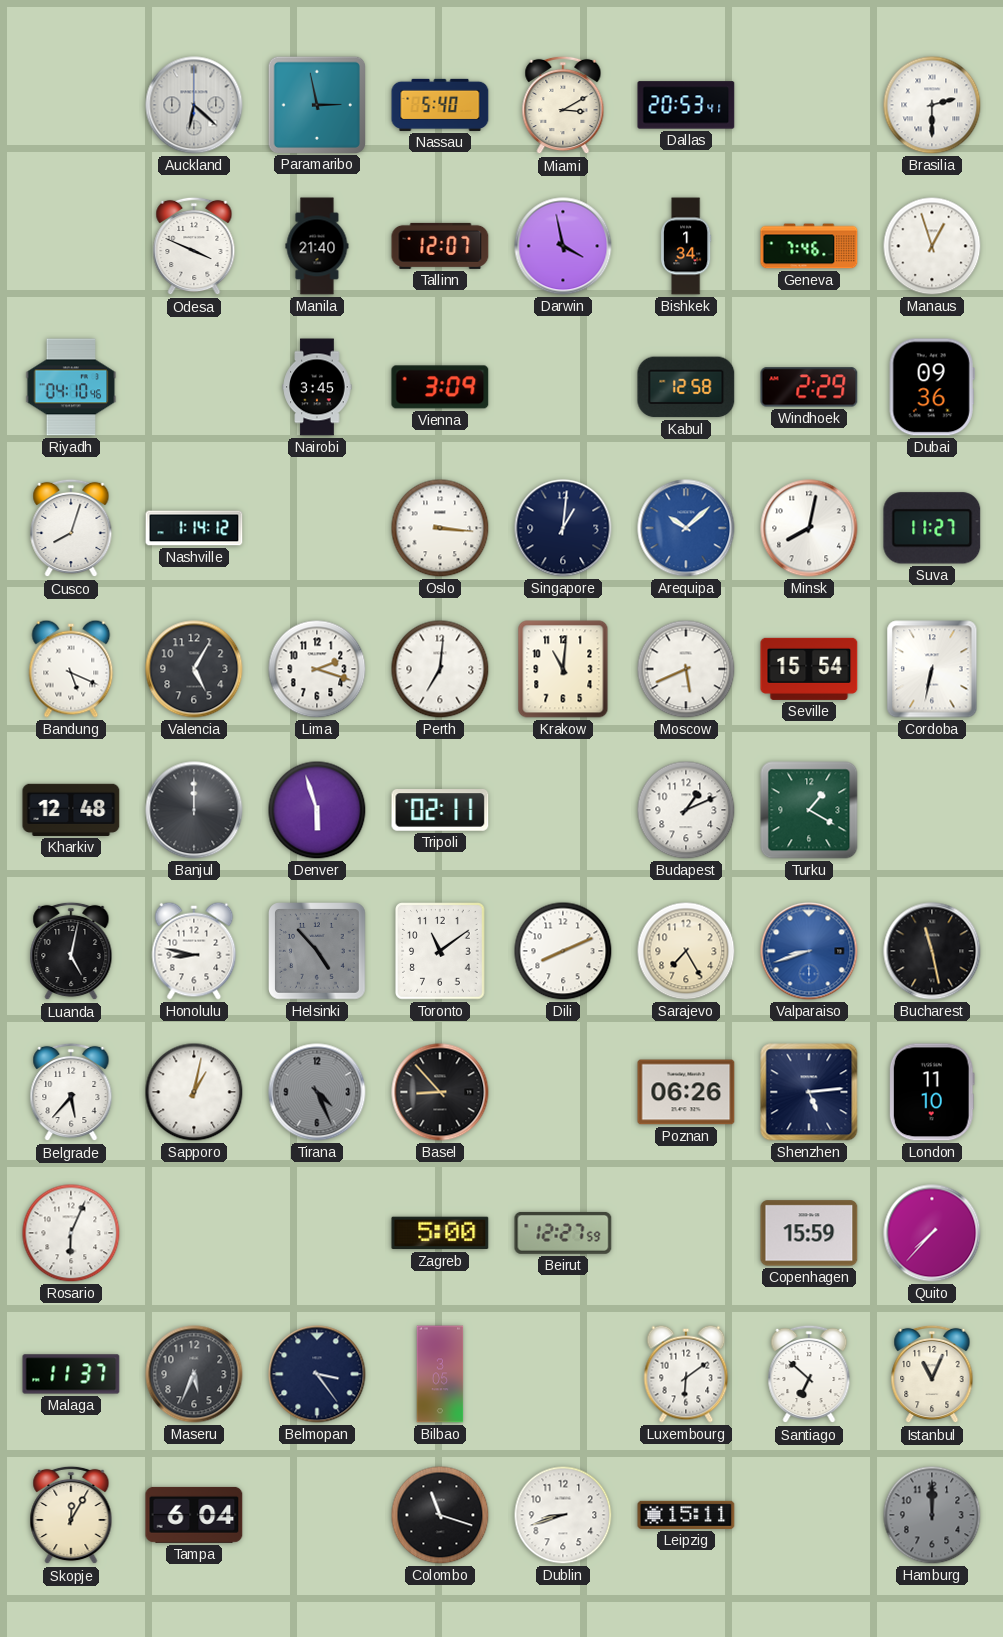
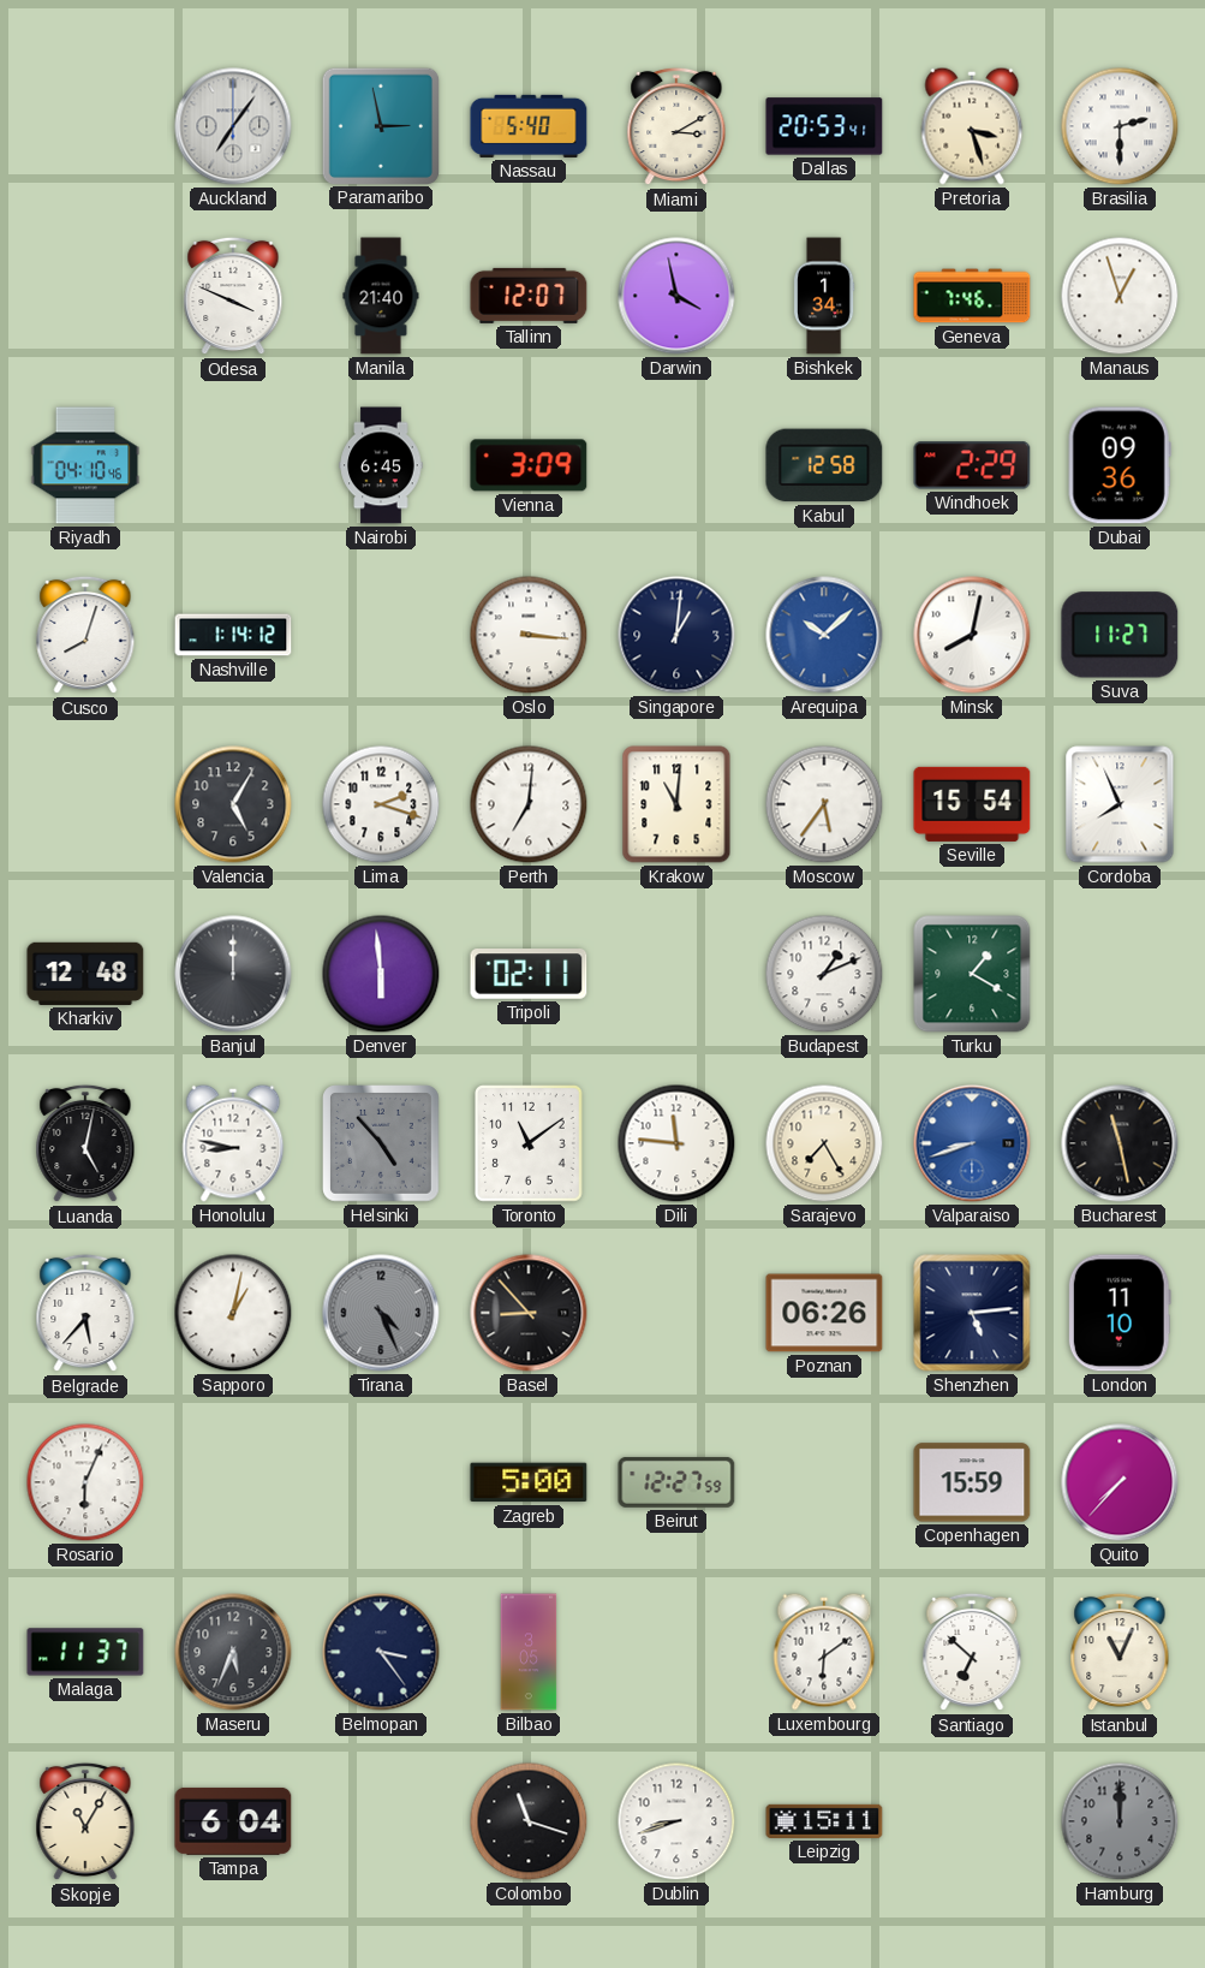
Auckland: 6:22 -> 7:06
Pretoria: none -> 3:27
Nairobi: 3:45 -> 6:45
Bandung: 5:19 -> none
Moscow: 5:41 -> 5:36
Cordoba: 6:32 -> 7:56
Denver: 5:57 -> 5:59
Dili: 8:11 -> 11:46
Skopje: 12:05 -> 11:05
